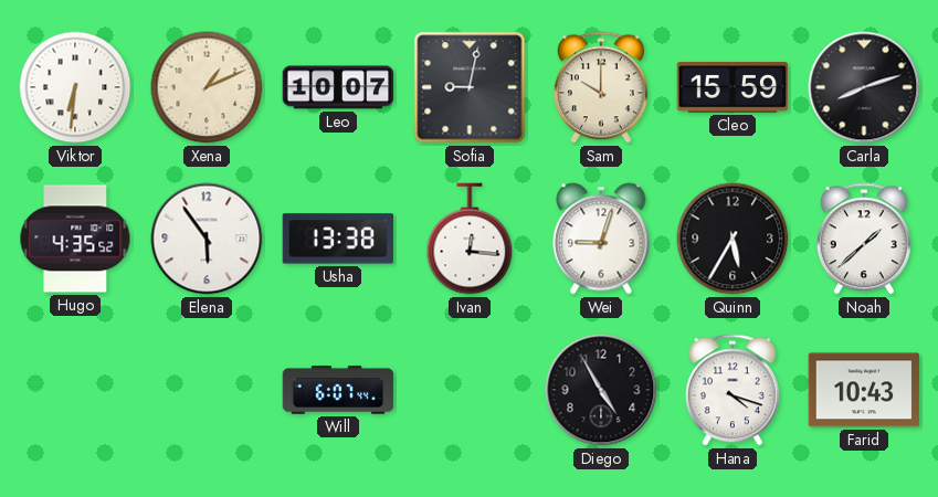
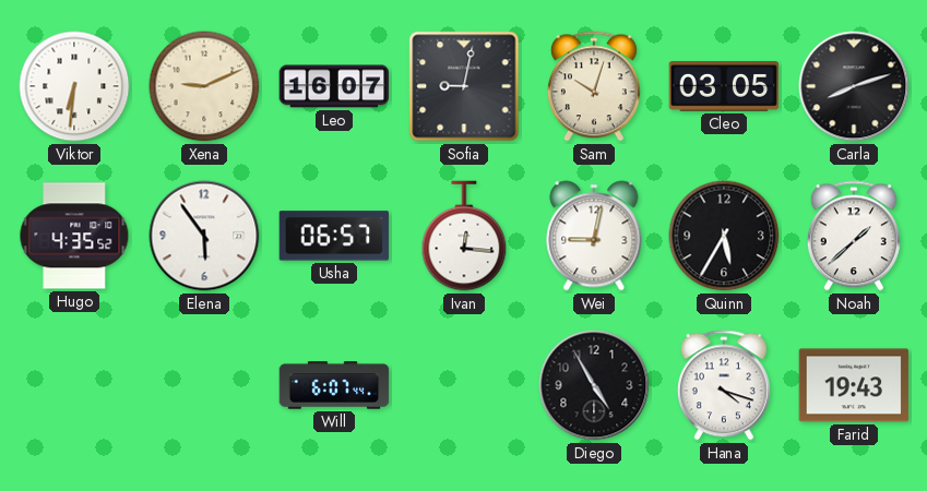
Xena: 1:11 -> 9:11
Leo: 10:07 -> 16:07
Sam: 10:00 -> 10:03
Cleo: 15:59 -> 03:05
Usha: 13:38 -> 06:57
Wei: 9:03 -> 9:02
Farid: 10:43 -> 19:43
